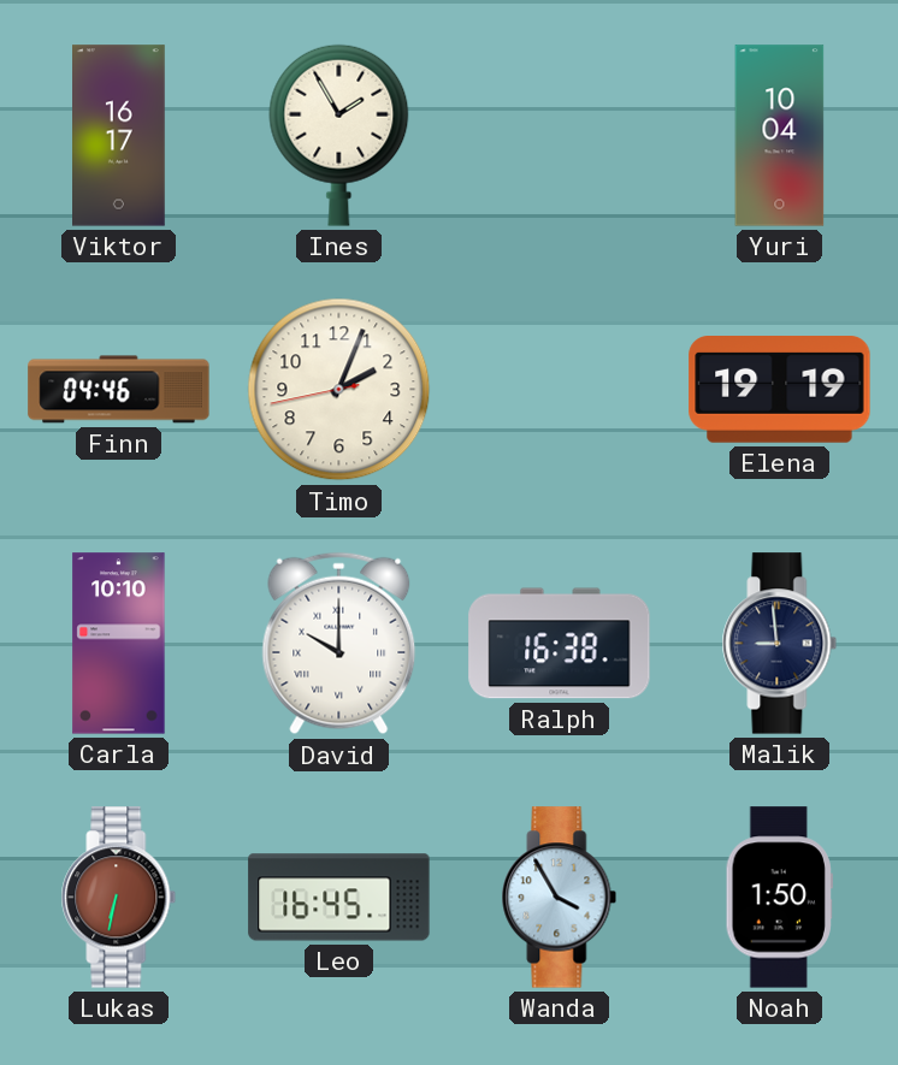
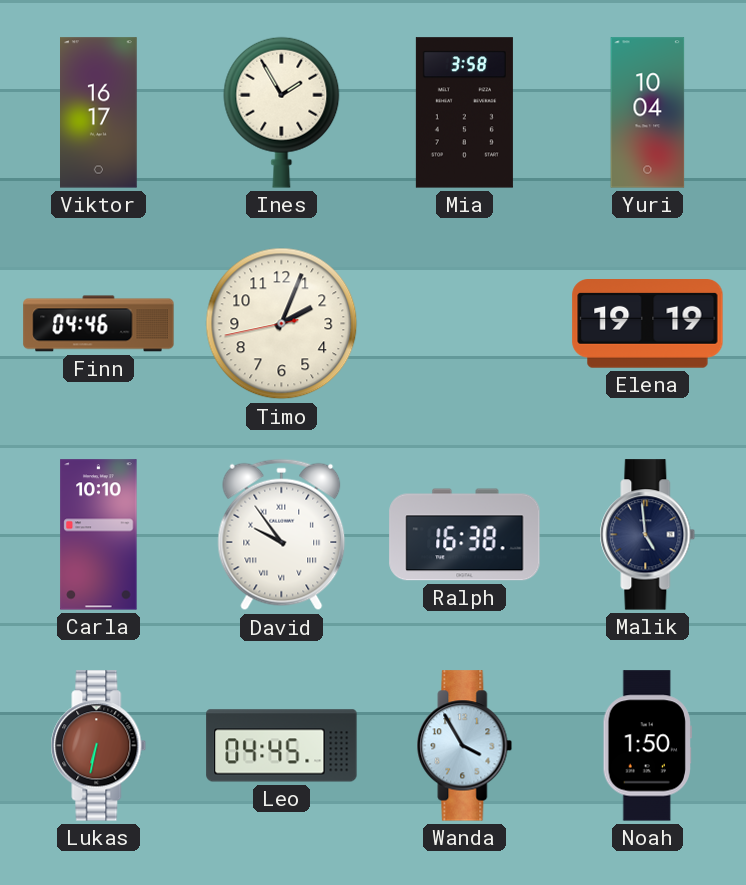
Mia: none -> 3:58
David: 10:00 -> 9:54
Malik: 8:59 -> 4:59
Leo: 16:45 -> 04:45
